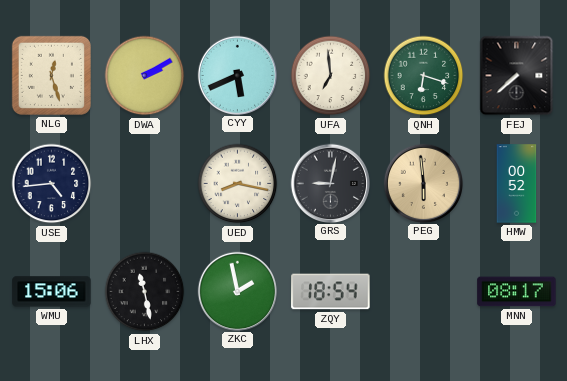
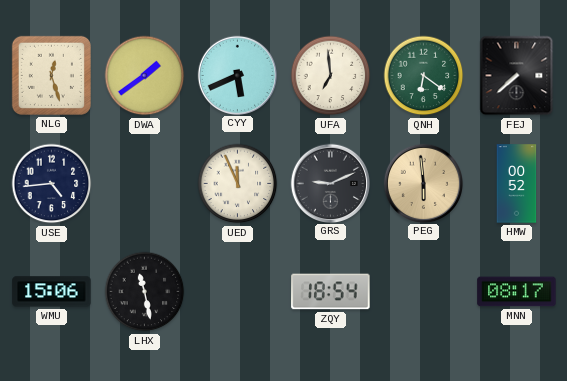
DWA: 2:10 -> 1:39
QNH: 6:18 -> 6:21
UED: 8:17 -> 11:56
GRS: 9:02 -> 9:11
ZKC: 1:58 -> none
